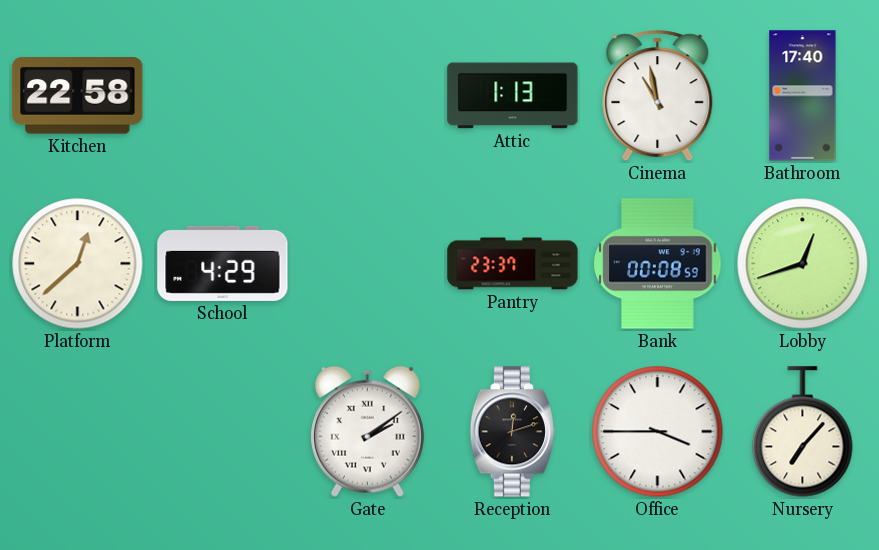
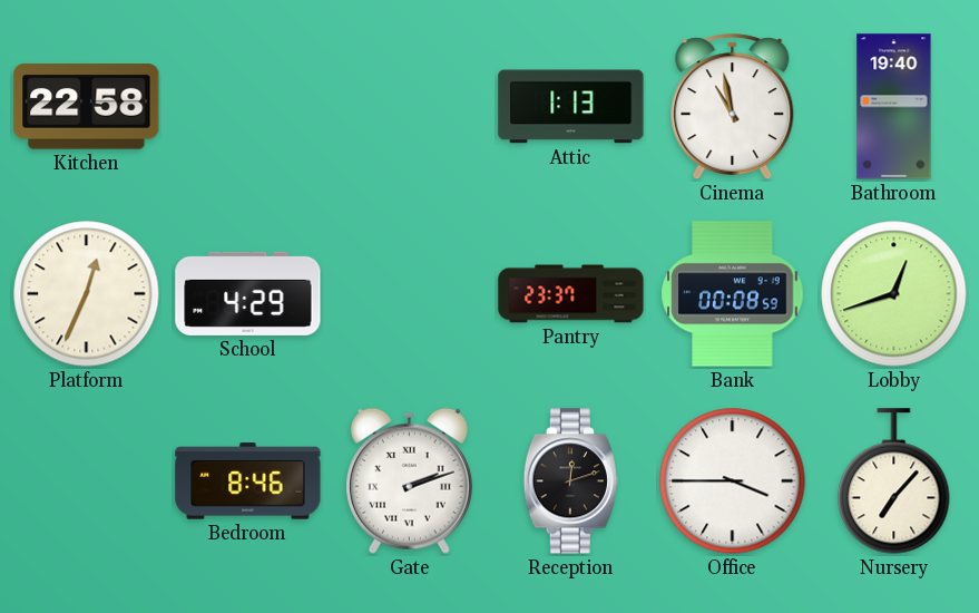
Bathroom: 17:40 -> 19:40
Platform: 12:38 -> 12:34
Bedroom: none -> 8:46
Gate: 2:09 -> 2:12
